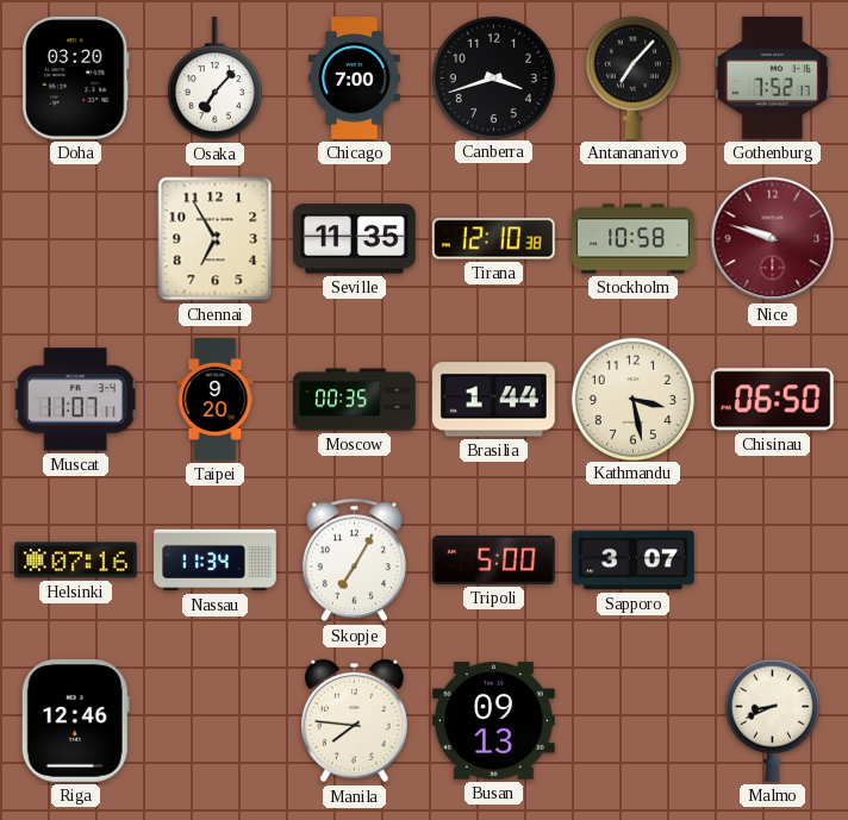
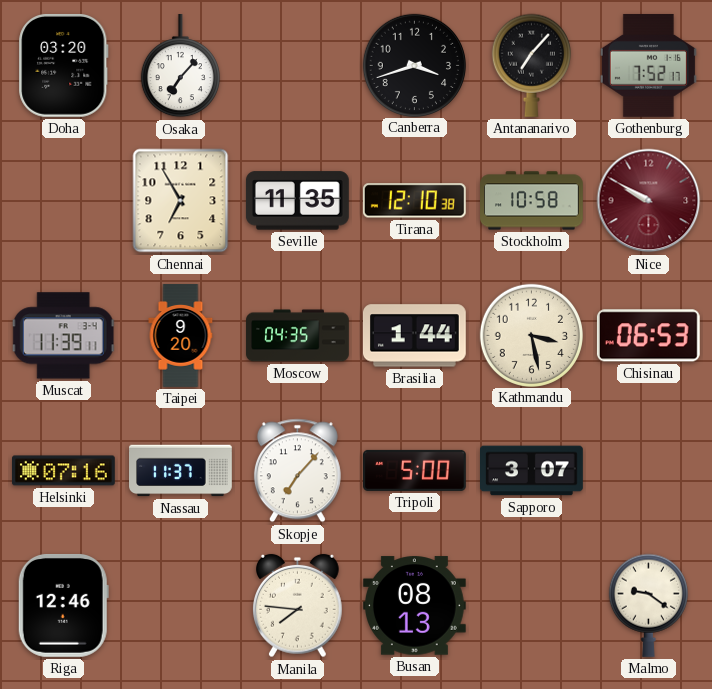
Chicago: 7:00 -> none
Nice: 9:48 -> 9:50
Muscat: 11:07 -> 11:39
Moscow: 00:35 -> 04:35
Chisinau: 06:50 -> 06:53
Nassau: 11:34 -> 11:37
Skopje: 7:05 -> 7:07
Busan: 09:13 -> 08:13
Malmo: 8:41 -> 9:21
